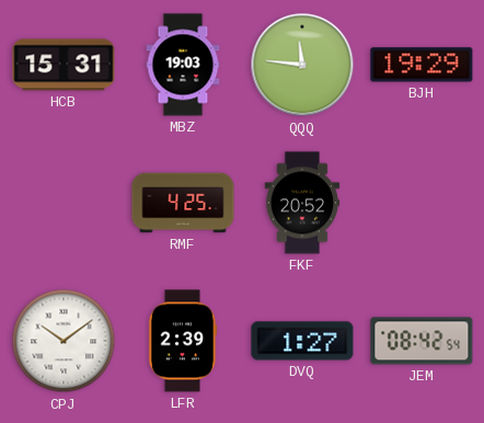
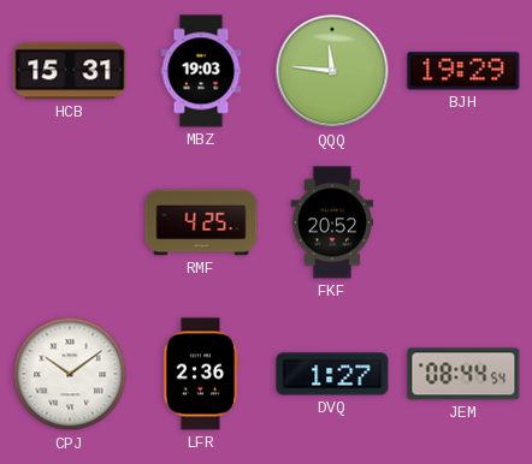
LFR: 2:39 -> 2:36
JEM: 08:42 -> 08:44
